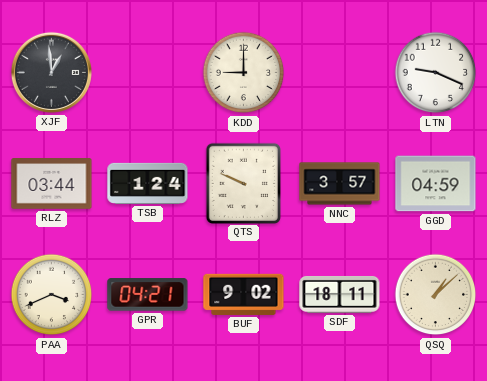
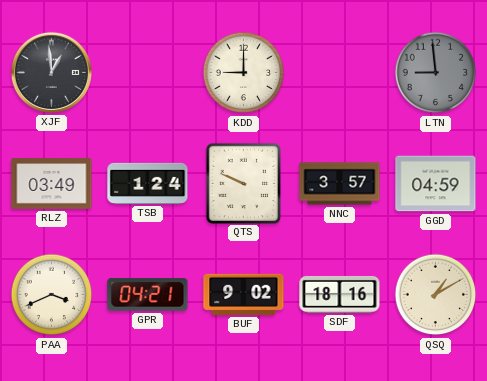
LTN: 9:19 -> 8:59
LTN dial: white -> grey
RLZ: 03:44 -> 03:49
SDF: 18:11 -> 18:16
QSQ: 1:08 -> 1:10
